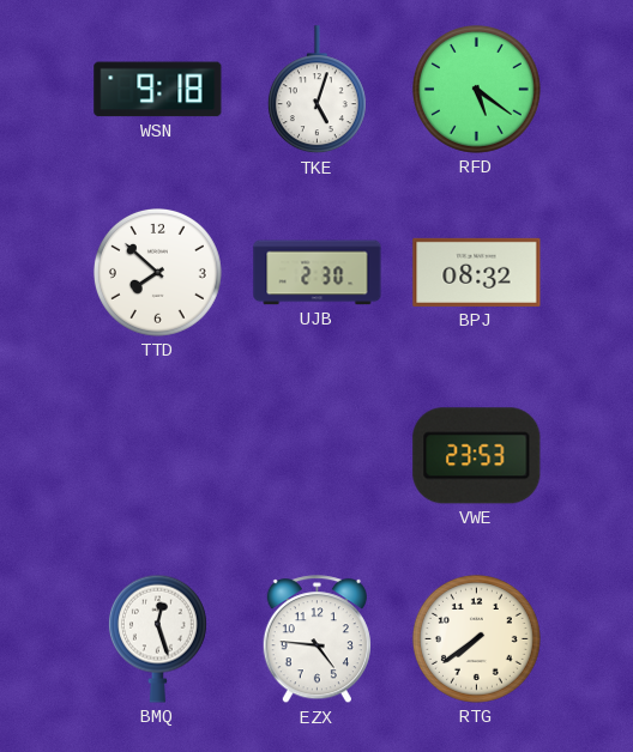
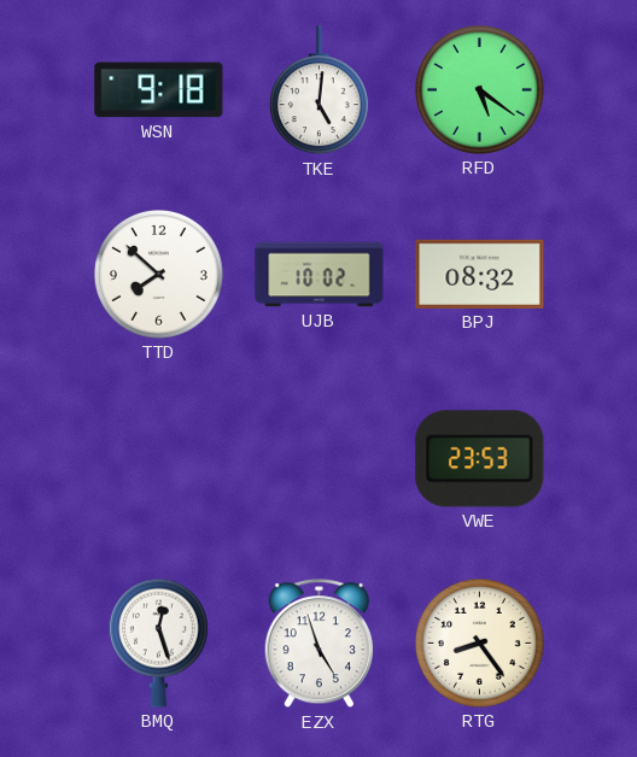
TKE: 5:03 -> 5:01
UJB: 2:30 -> 10:02
EZX: 4:46 -> 4:57
RTG: 7:39 -> 8:24
